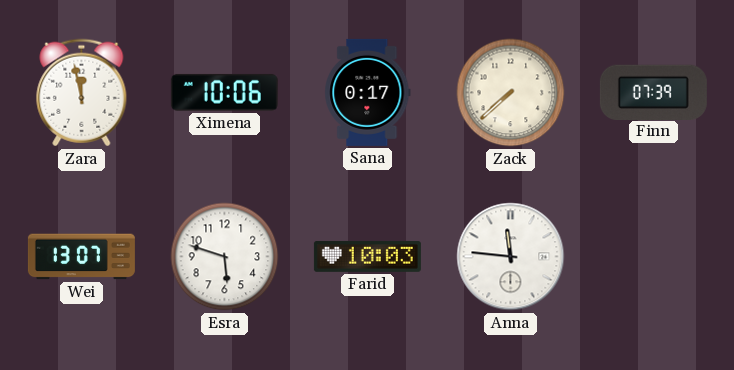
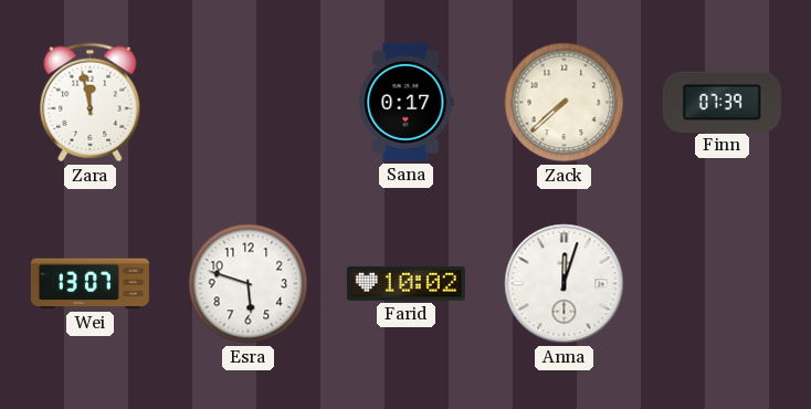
Ximena: 10:06 -> none
Farid: 10:03 -> 10:02
Anna: 11:46 -> 12:03
